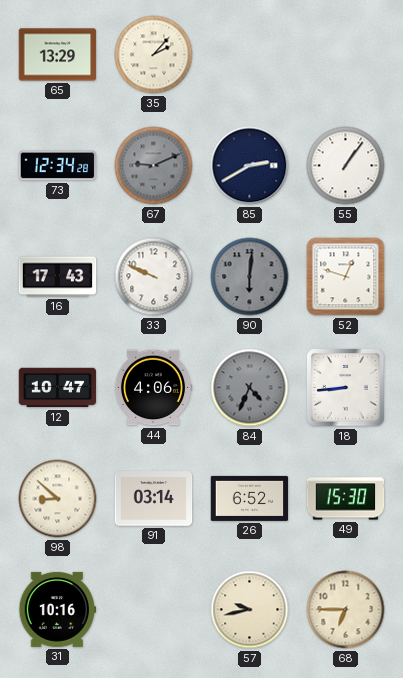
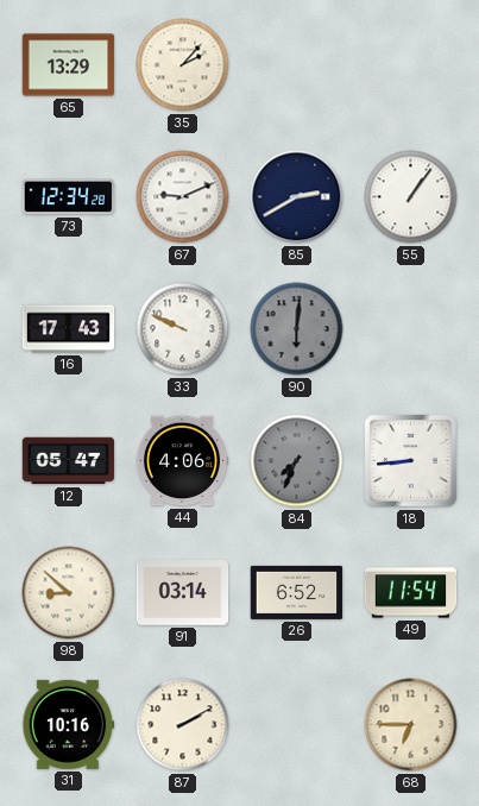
67 dial: grey -> white
52: 12:48 -> none
12: 10:47 -> 05:47
84: 4:34 -> 7:34
49: 15:30 -> 11:54
87: none -> 2:10
57: 9:43 -> none
